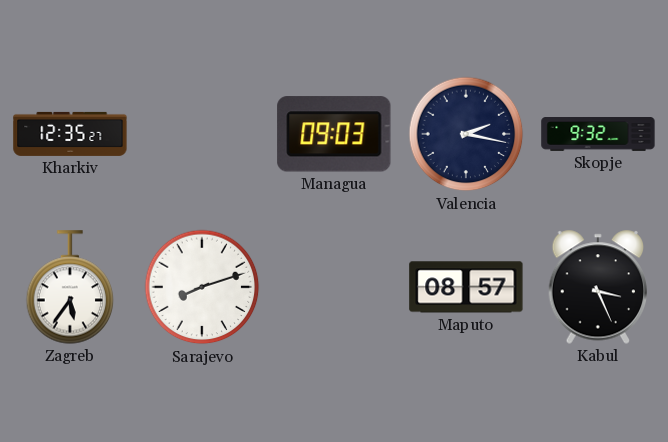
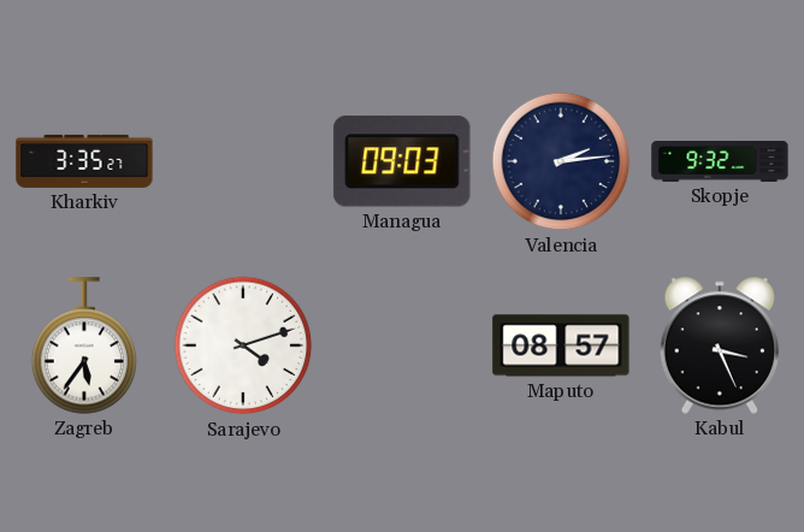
Kharkiv: 12:35 -> 3:35
Valencia: 2:17 -> 2:14
Sarajevo: 8:12 -> 4:12
